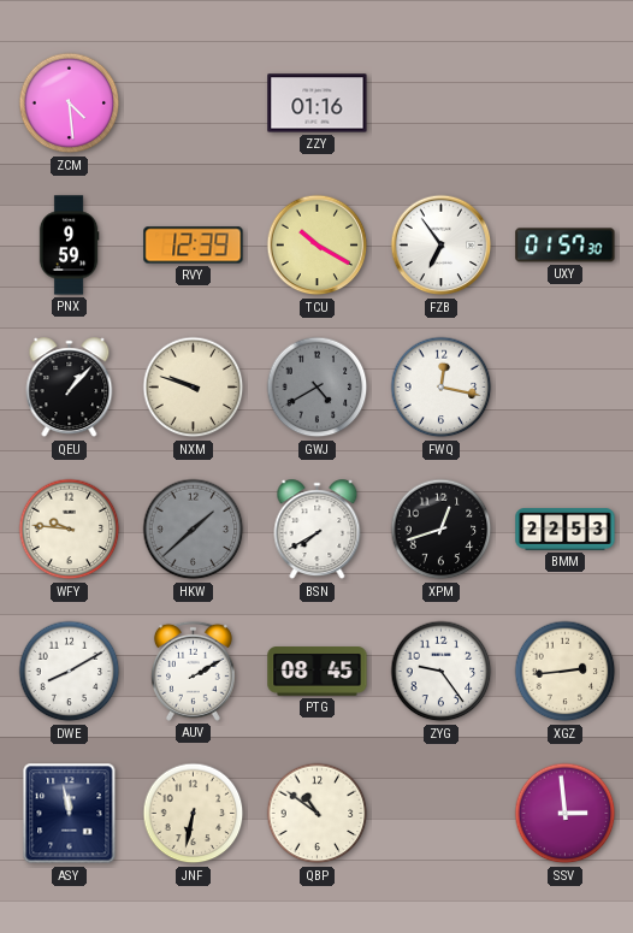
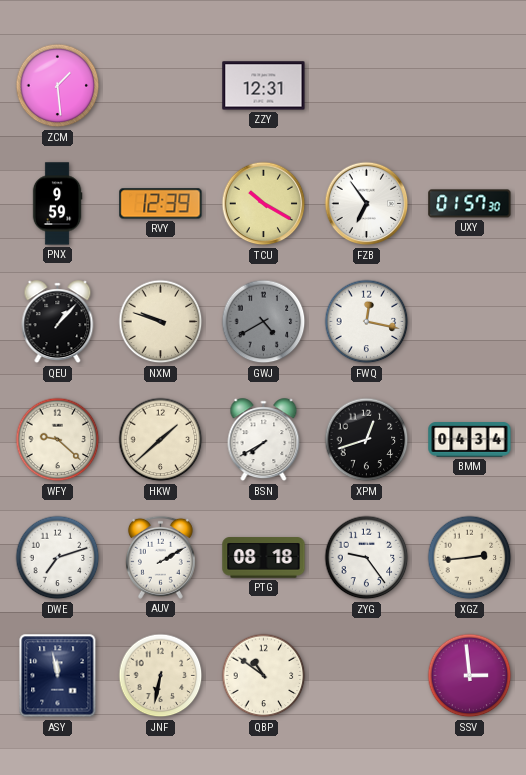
ZCM: 4:29 -> 1:29
ZZY: 01:16 -> 12:31
WFY: 9:46 -> 9:22
HKW dial: grey -> cream
BMM: 22:53 -> 04:34
DWE: 8:10 -> 7:12
PTG: 08:45 -> 08:18
